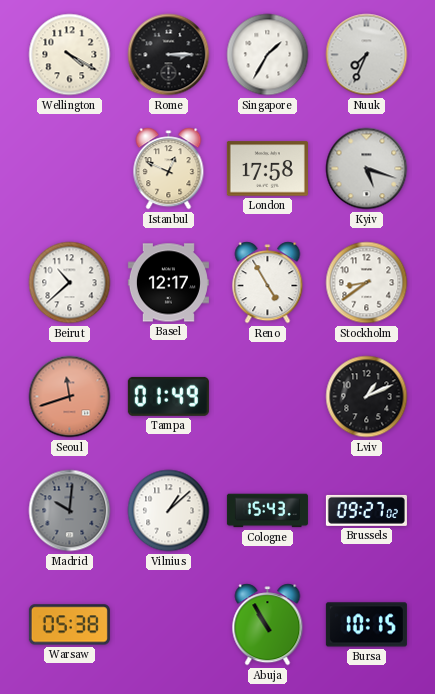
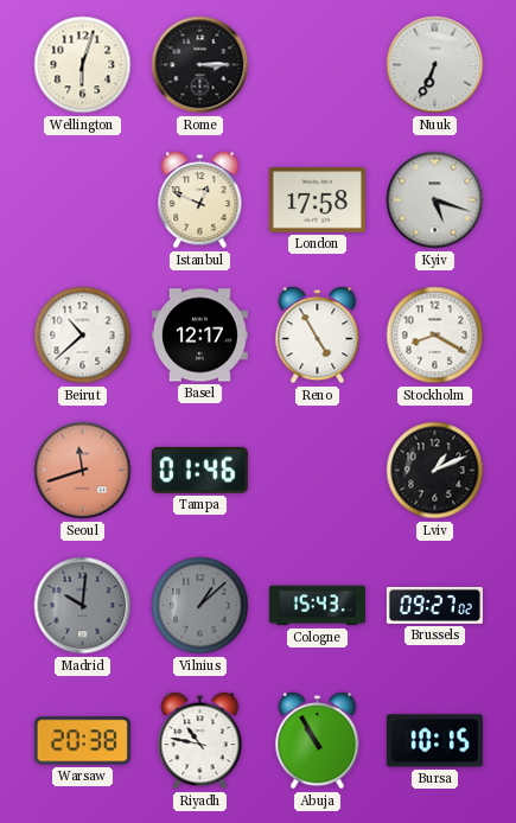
Wellington: 4:20 -> 6:03
Singapore: 1:35 -> none
Nuuk: 7:34 -> 6:34
Stockholm: 8:39 -> 8:20
Tampa: 01:49 -> 01:46
Vilnius dial: white -> grey
Warsaw: 05:38 -> 20:38
Riyadh: none -> 10:47
